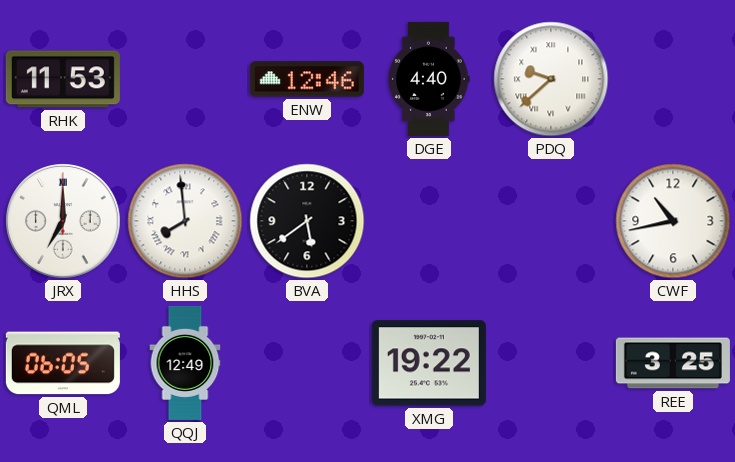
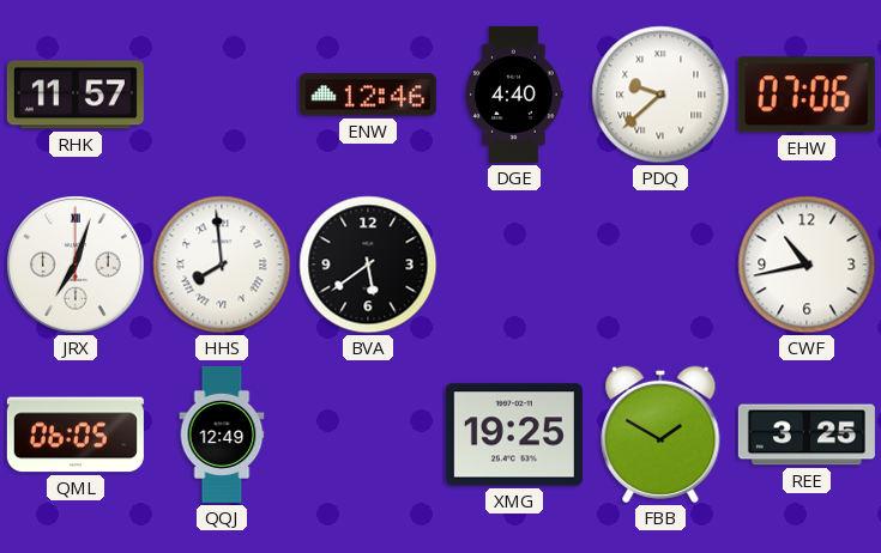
RHK: 11:53 -> 11:57
EHW: none -> 07:06
JRX: 7:00 -> 7:03
XMG: 19:22 -> 19:25
FBB: none -> 1:50
